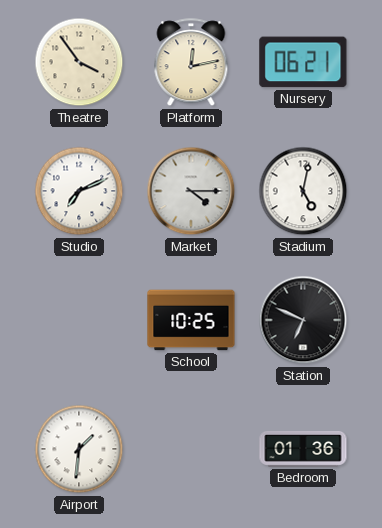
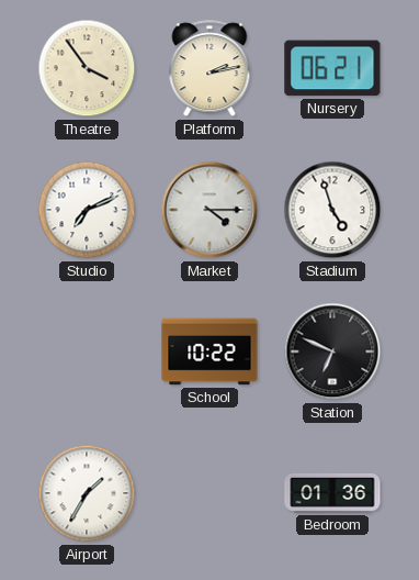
Platform: 12:13 -> 2:13
Stadium: 5:02 -> 4:57
School: 10:25 -> 10:22
Airport: 1:31 -> 1:35
